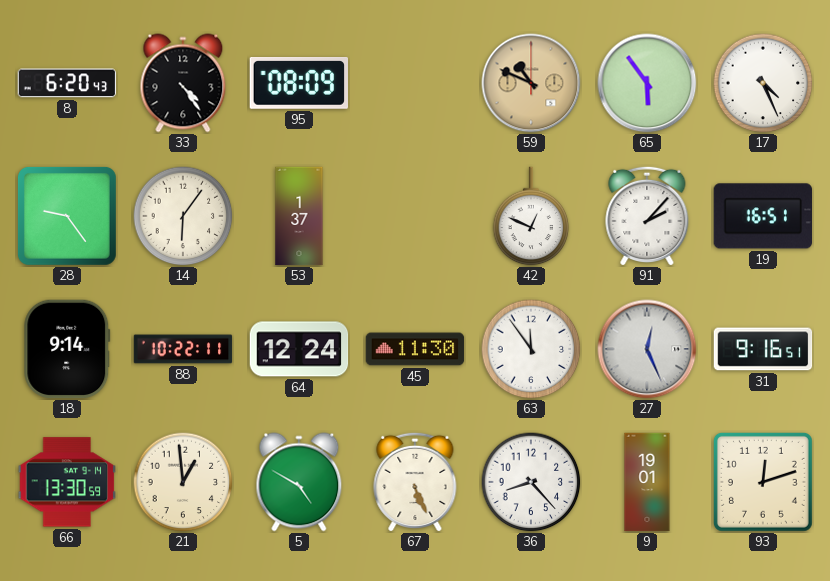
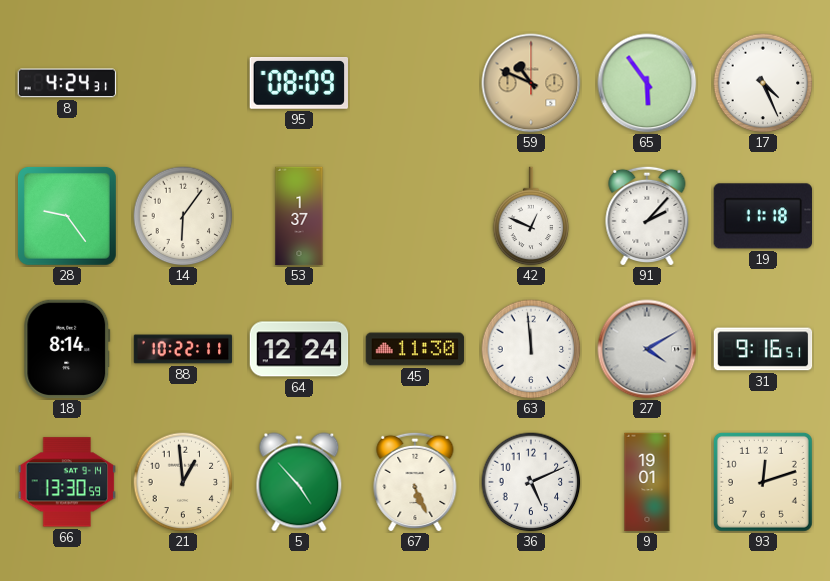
8: 6:20 -> 4:24
33: 4:24 -> none
19: 16:51 -> 11:18
18: 9:14 -> 8:14
63: 11:54 -> 11:59
27: 12:26 -> 4:10
5: 4:50 -> 4:53
36: 8:23 -> 5:11
